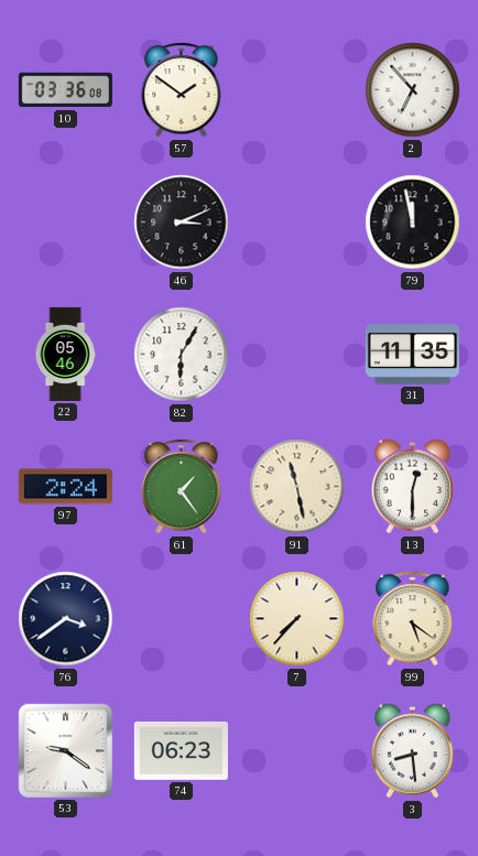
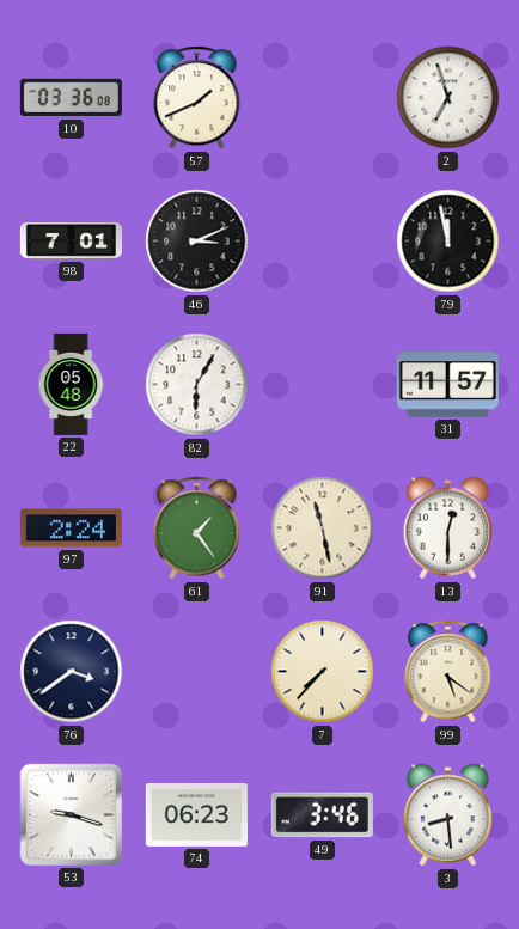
57: 1:51 -> 1:41
2: 6:53 -> 6:57
98: none -> 7:01
22: 05:46 -> 05:48
31: 11:35 -> 11:57
53: 9:21 -> 9:18
49: none -> 3:46
